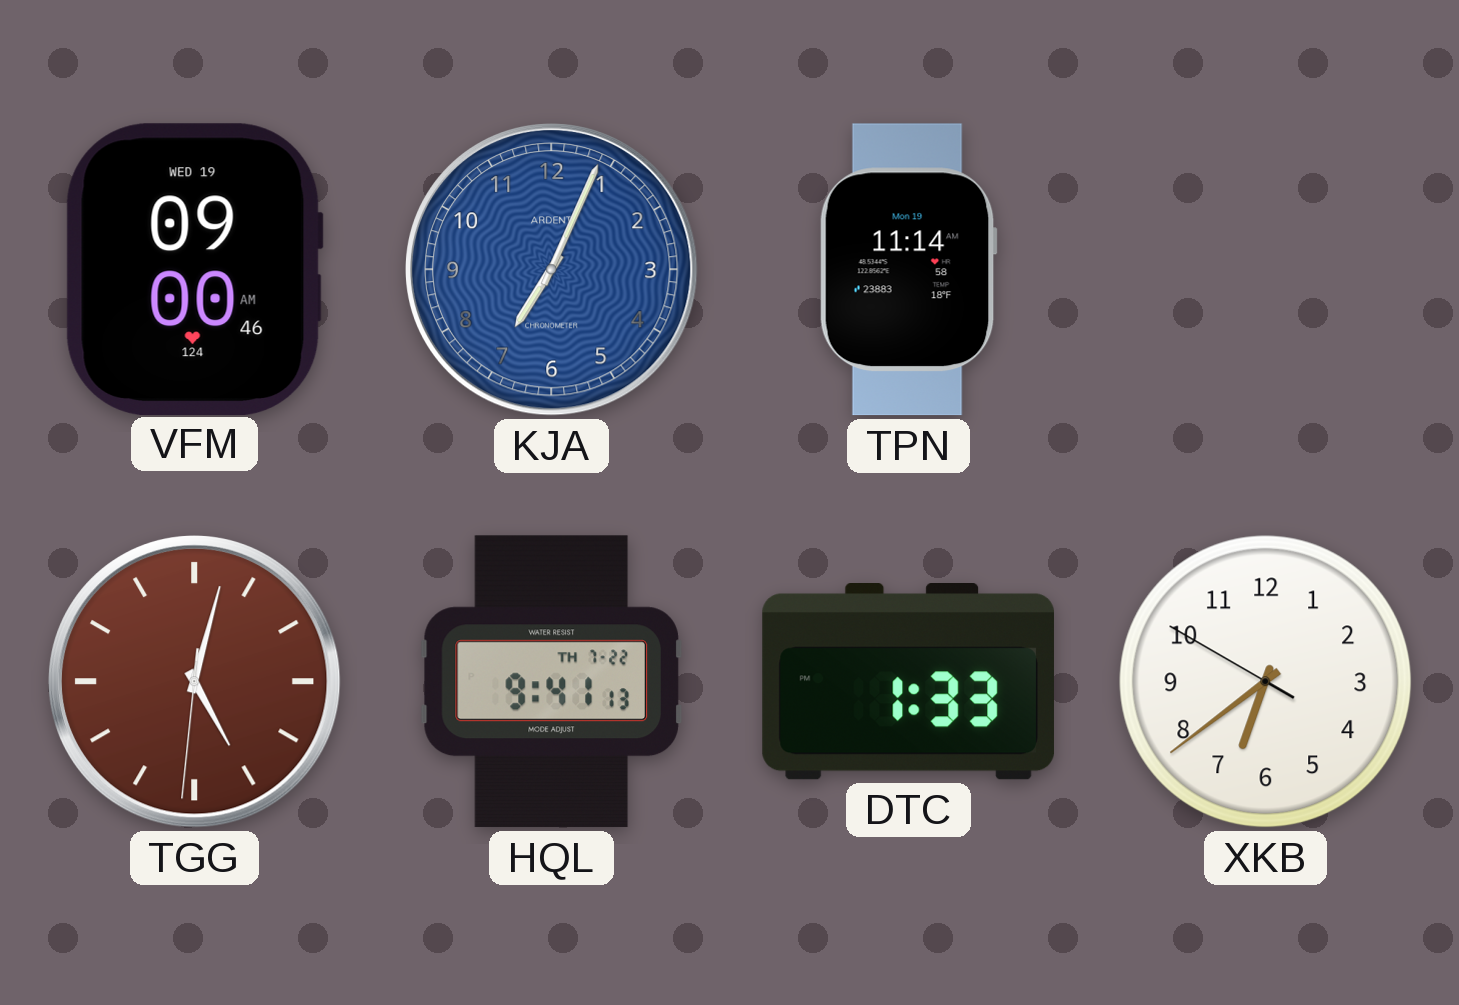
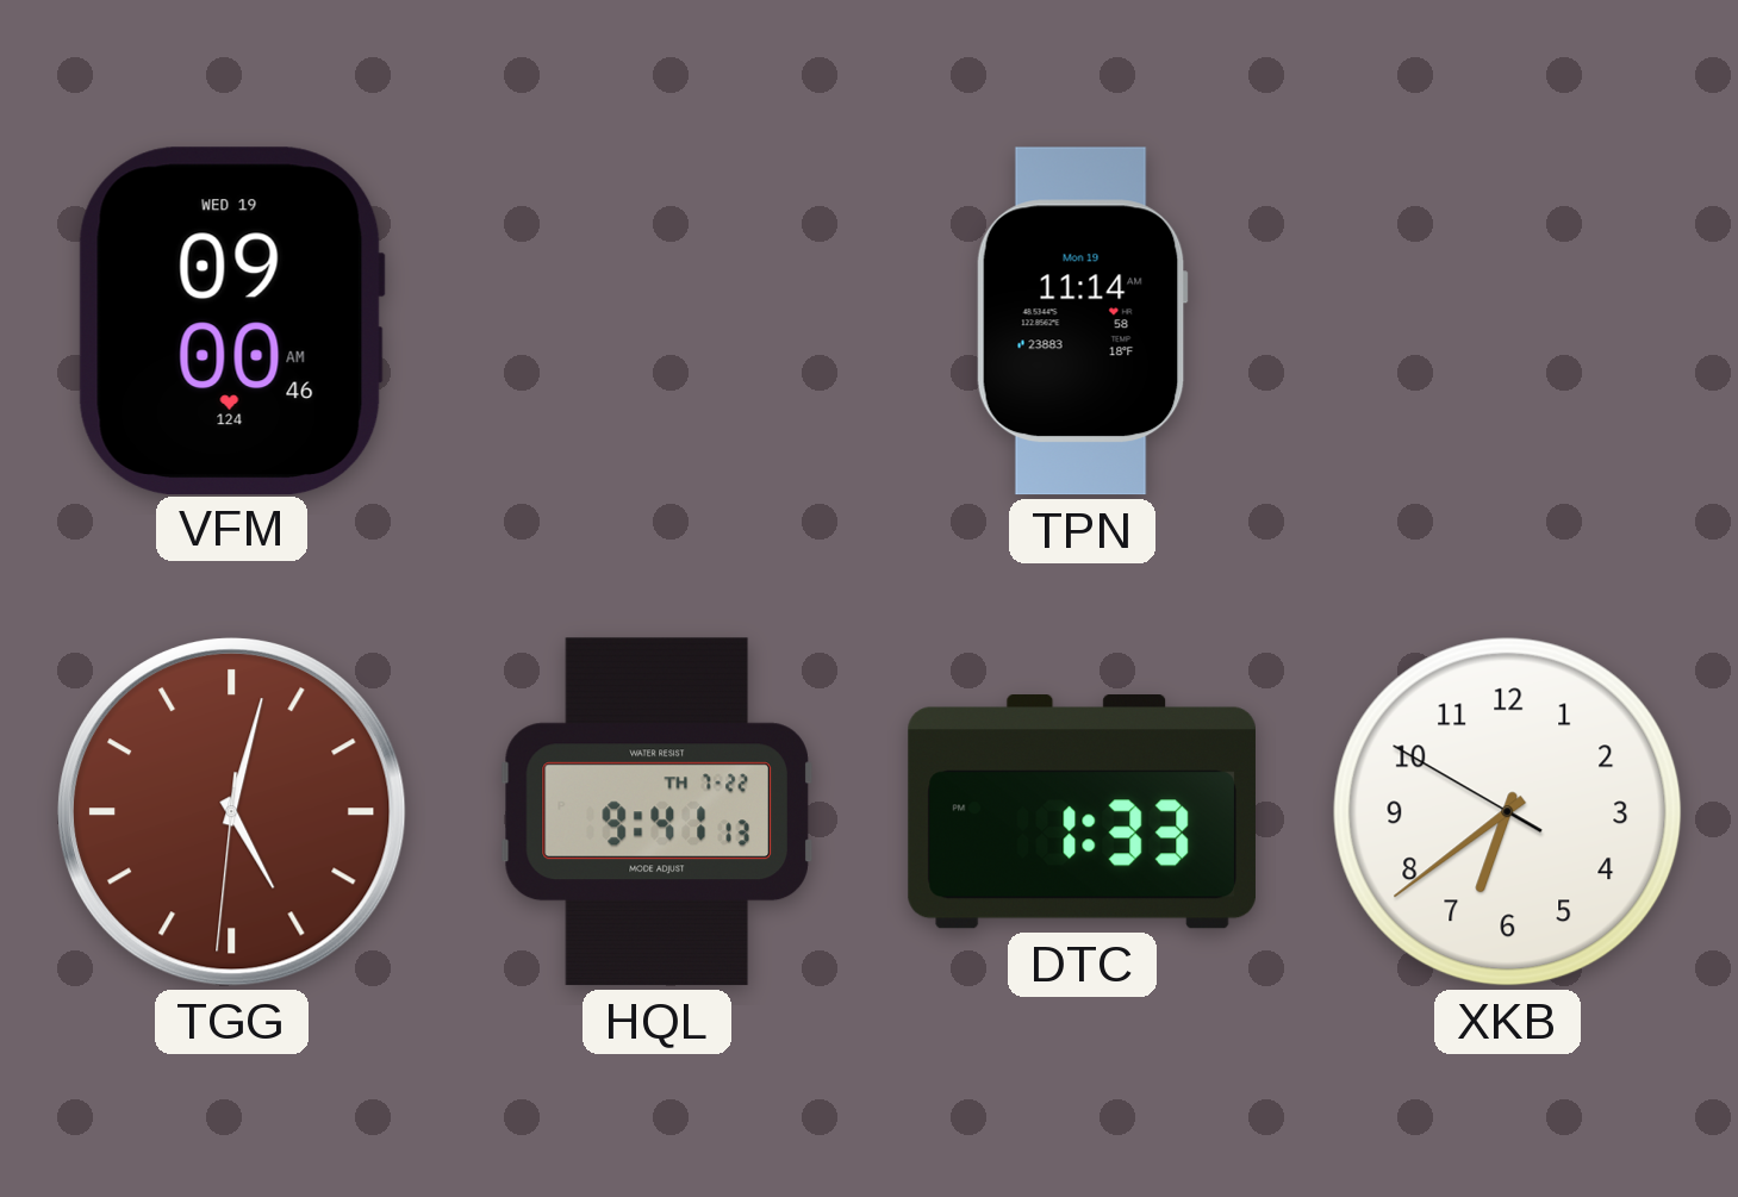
KJA: 7:04 -> none
